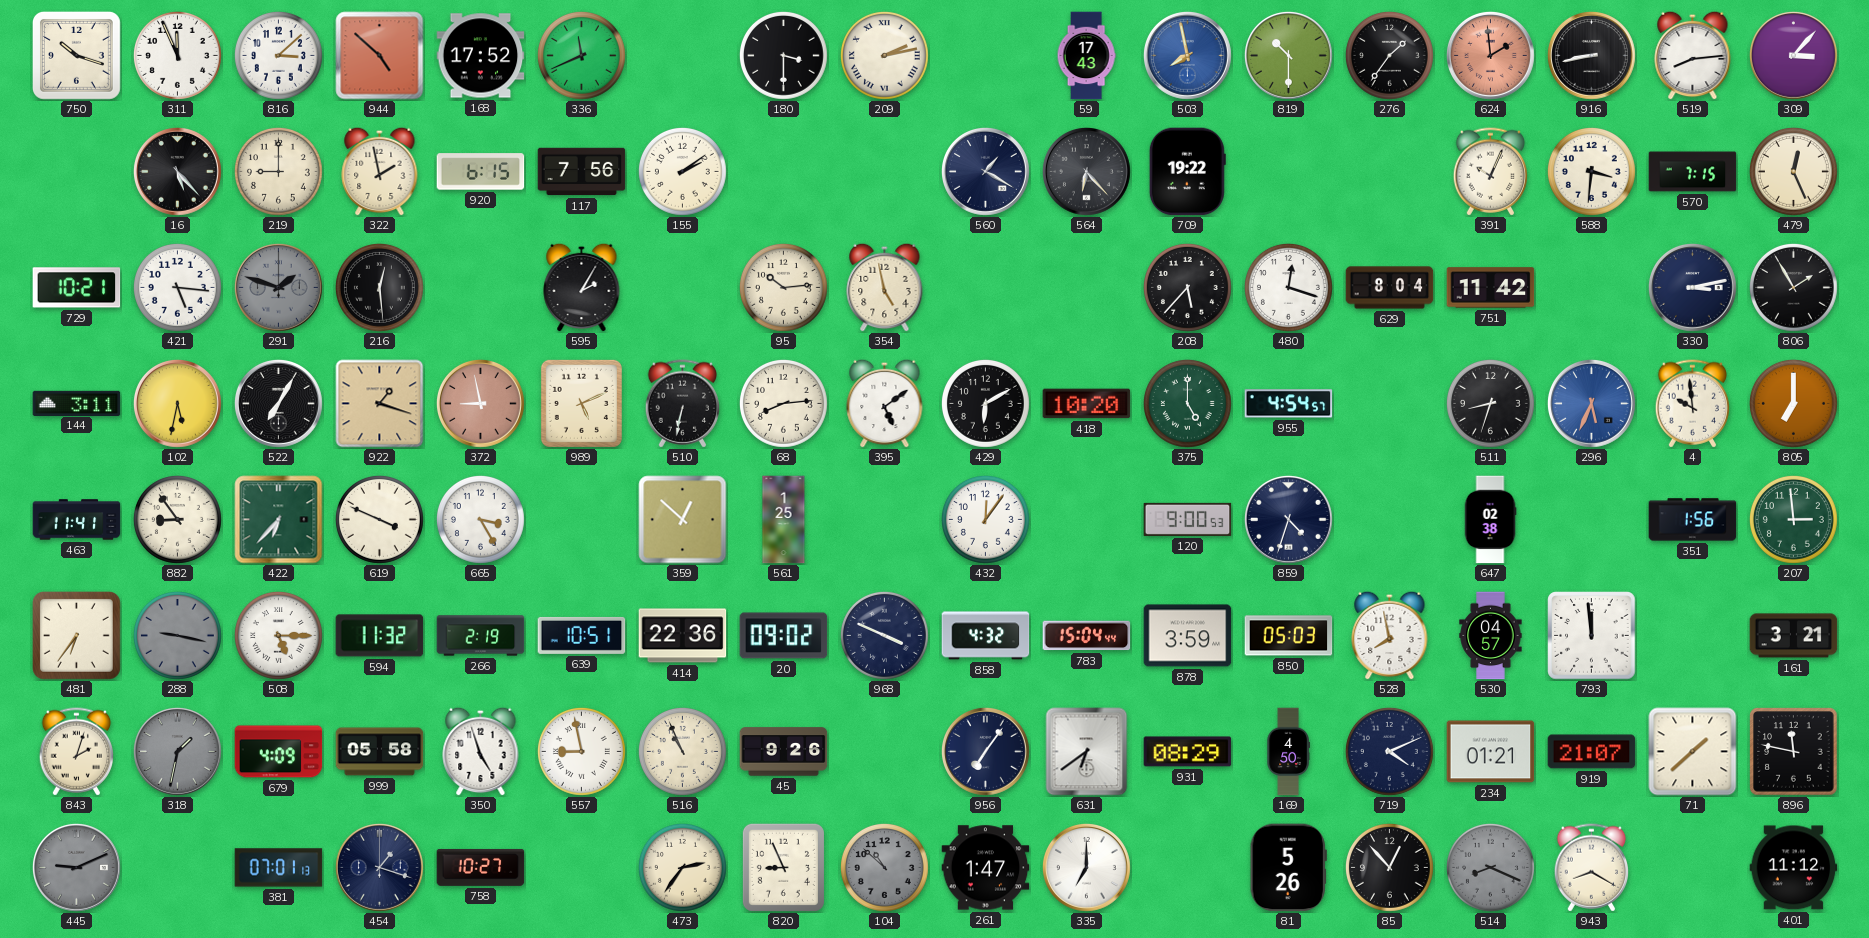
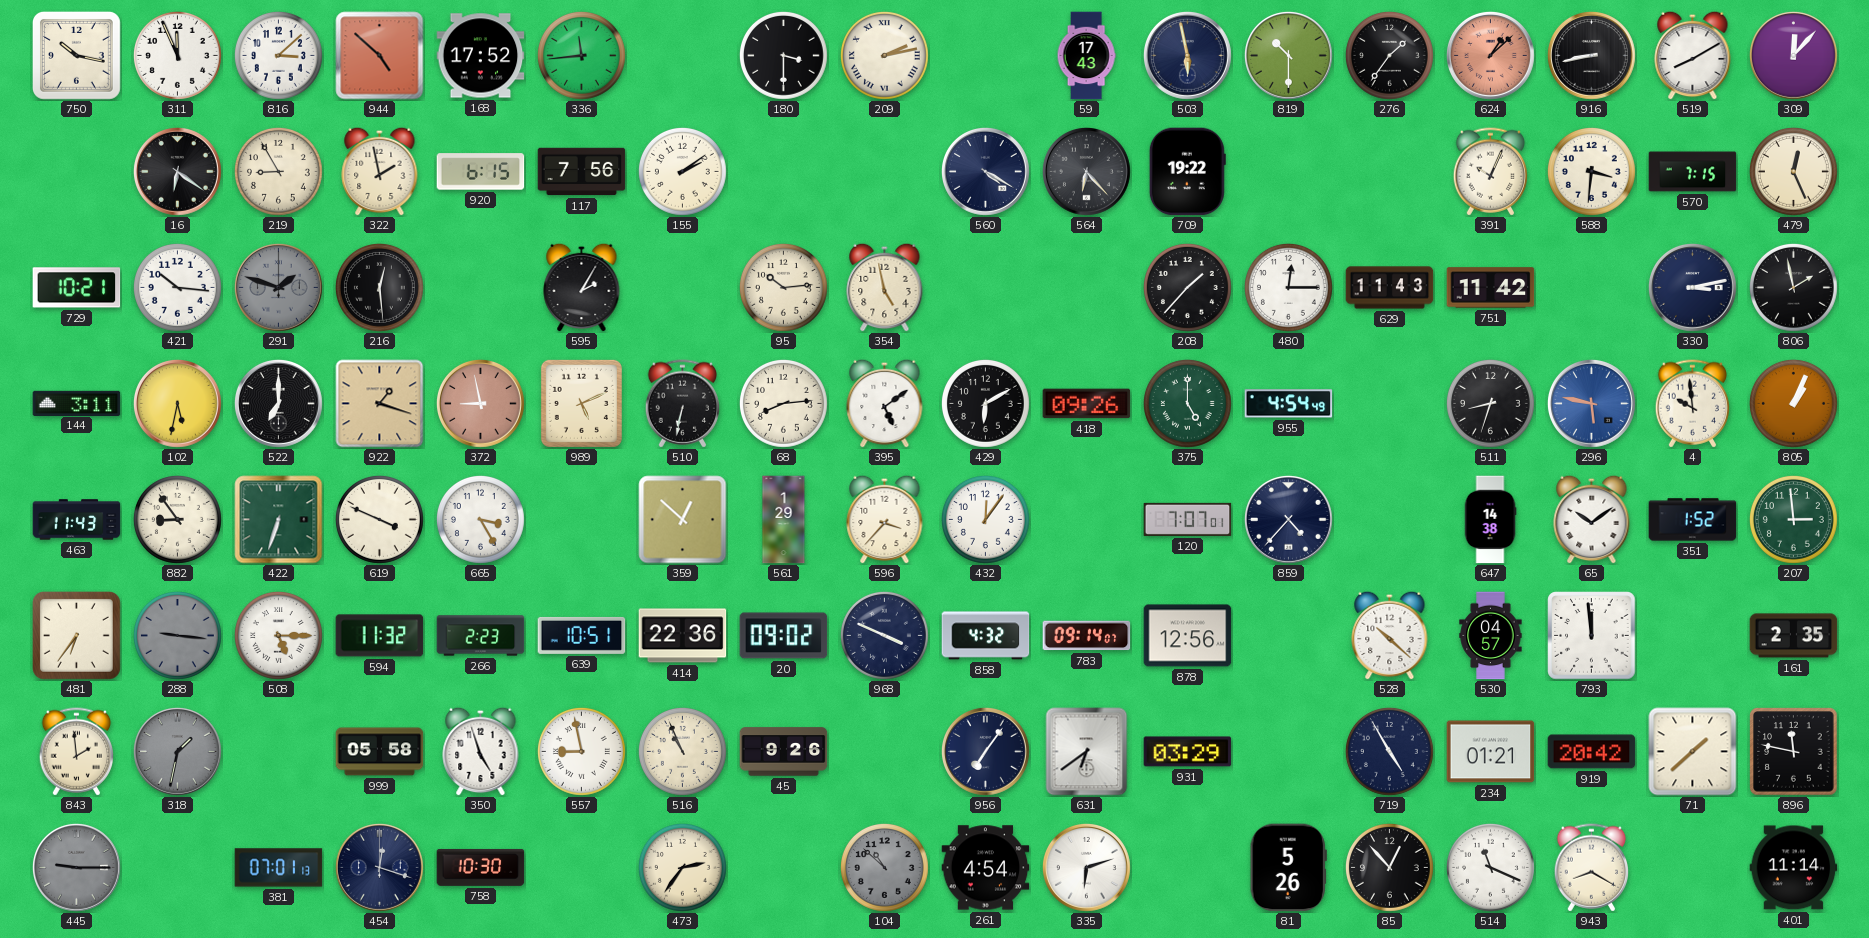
750: 10:18 -> 10:17
336: 11:41 -> 11:44
503: 7:58 -> 5:58
503 dial: blue -> navy
624: 1:59 -> 1:08
519: 8:14 -> 8:10
309: 3:07 -> 12:07
16: 5:23 -> 6:21
219: 9:00 -> 8:55
560: 1:20 -> 4:20
421: 5:16 -> 10:16
208: 5:37 -> 1:37
480: 12:18 -> 12:15
629: 8:04 -> 11:43
806: 1:55 -> 1:58
522: 7:05 -> 7:00
418: 10:20 -> 09:26
955: 4:54:57 -> 4:54:49
296: 5:34 -> 5:47
805: 7:00 -> 1:04
463: 11:41 -> 11:43
422: 6:37 -> 6:33
561: 1:25 -> 1:29
596: none -> 3:37
120: 9:00 -> 7:07
859: 4:33 -> 4:37
647: 02:38 -> 14:38
65: none -> 10:09
351: 1:56 -> 1:52
288: 9:17 -> 9:16
266: 2:19 -> 2:23
783: 15:04 -> 09:14
878: 3:59 -> 12:56
850: 05:03 -> none
528: 7:58 -> 10:22
161: 3:21 -> 2:35
843: 2:03 -> 1:59
679: 4:09 -> none
931: 08:29 -> 03:29
169: 4:50 -> none
719: 4:11 -> 4:55
919: 21:07 -> 20:42
445: 9:11 -> 9:15
454: 1:18 -> 12:18
758: 10:27 -> 10:30
820: 8:56 -> none
261: 1:47 -> 4:54
335: 7:00 -> 6:12
514: 8:19 -> 11:19
514 dial: grey -> white
401: 11:12 -> 11:14
